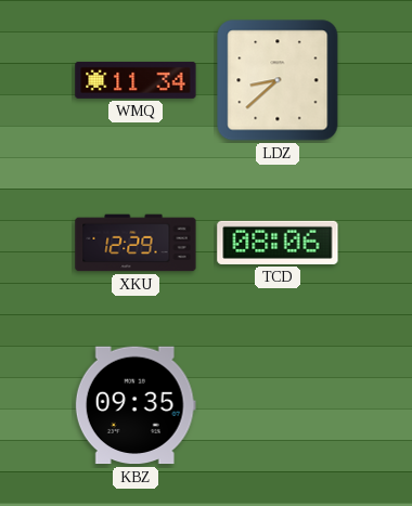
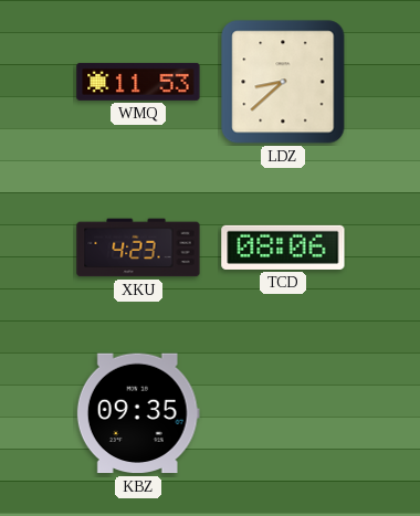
WMQ: 11:34 -> 11:53
XKU: 12:29 -> 4:23
